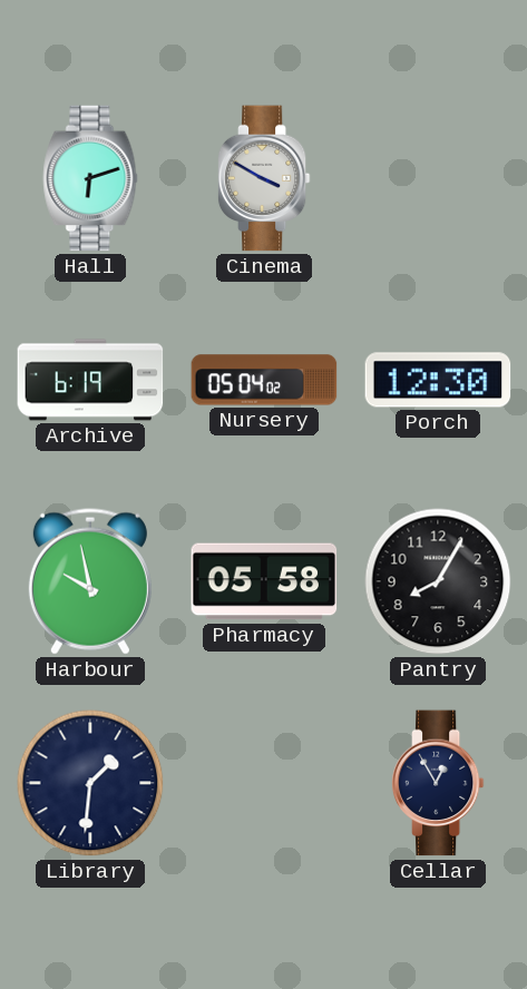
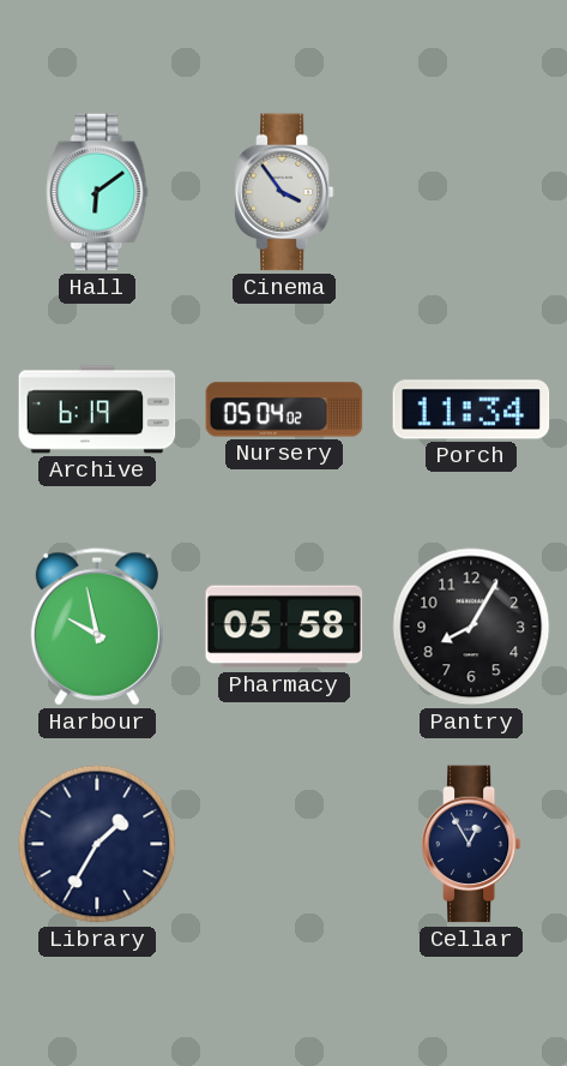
Hall: 6:12 -> 6:09
Cinema: 3:50 -> 3:54
Porch: 12:30 -> 11:34
Library: 1:31 -> 1:35
